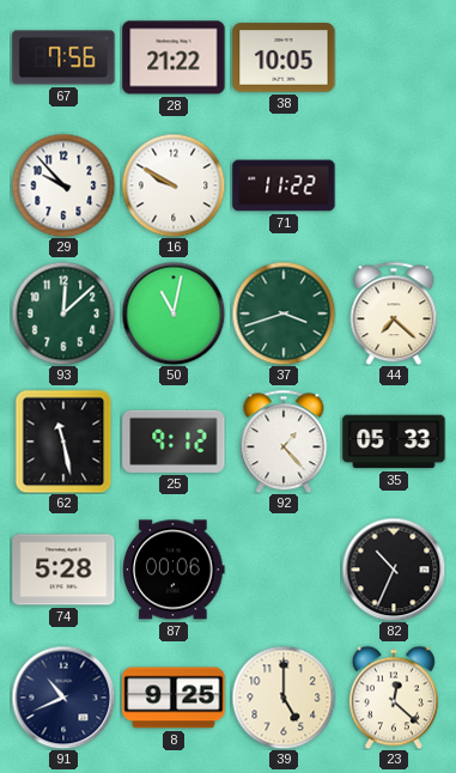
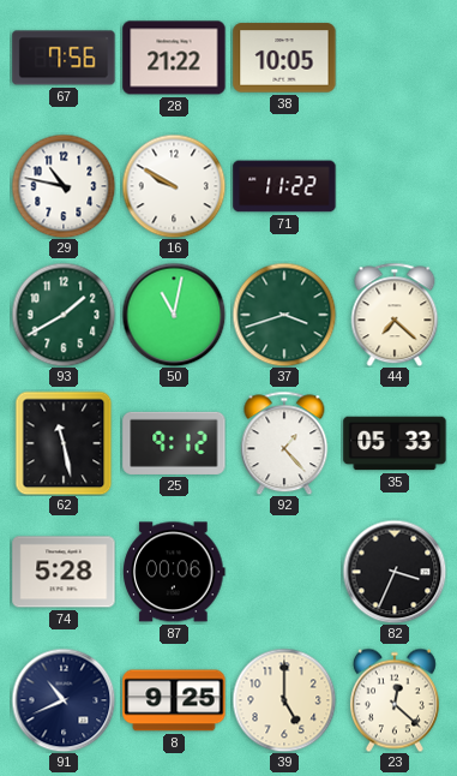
29: 9:53 -> 10:47
93: 12:08 -> 1:40
82: 10:34 -> 3:34
